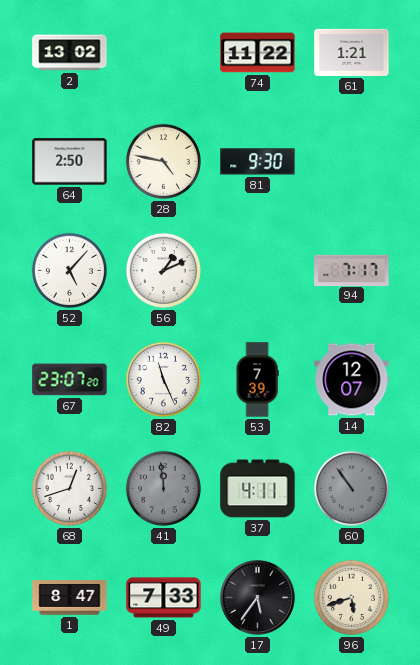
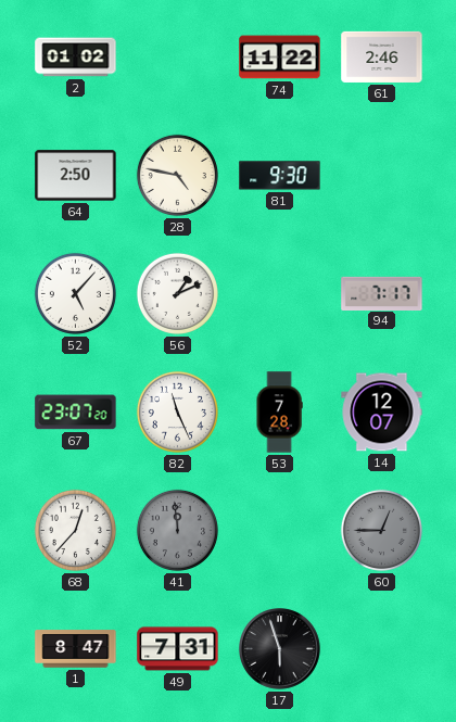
2: 13:02 -> 01:02
61: 1:21 -> 2:46
53: 7:39 -> 7:28
68: 12:42 -> 12:37
37: 4:11 -> none
60: 10:54 -> 12:45
49: 7:33 -> 7:31
17: 5:36 -> 5:57
96: 5:42 -> none
